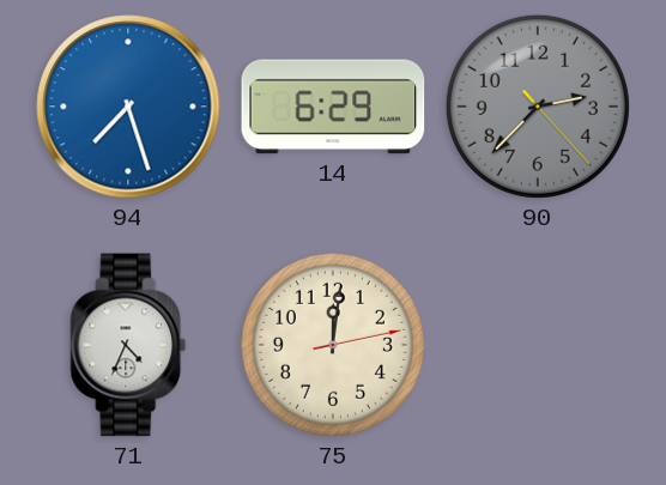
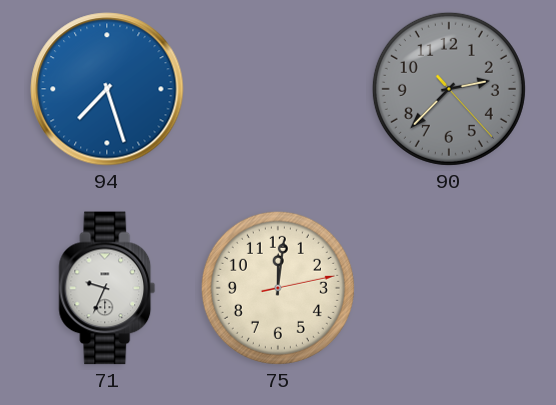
14: 6:29 -> none
71: 4:34 -> 9:34
